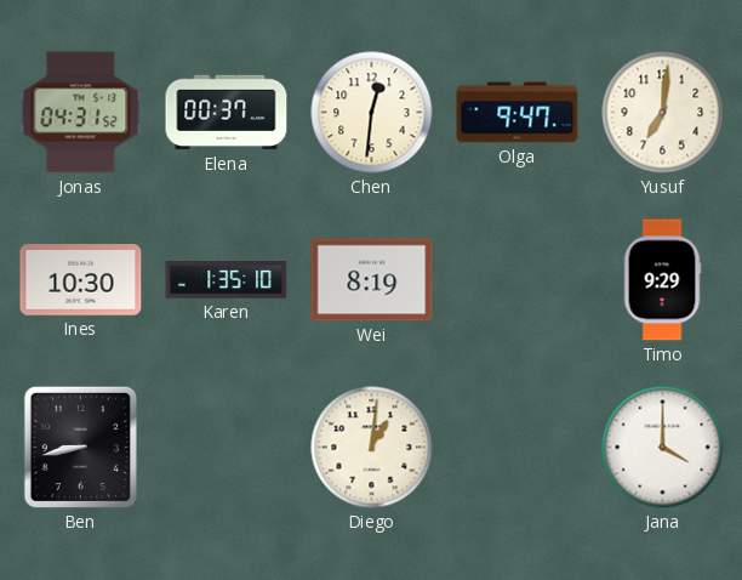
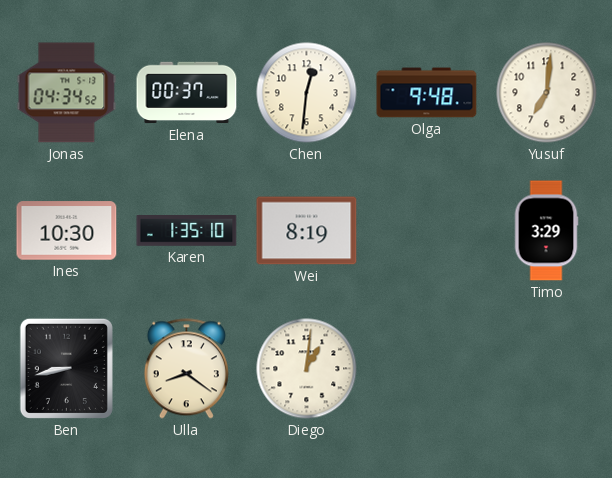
Jonas: 04:31 -> 04:34
Olga: 9:47 -> 9:48
Timo: 9:29 -> 3:29
Ulla: none -> 8:21
Jana: 4:00 -> none
